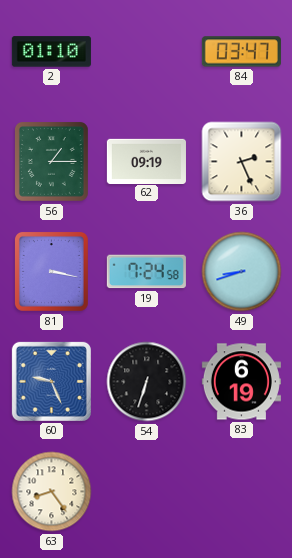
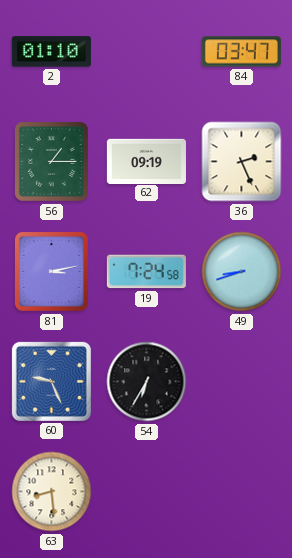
81: 3:17 -> 3:13
54: 6:33 -> 6:35
83: 6:19 -> none
63: 8:24 -> 8:29
